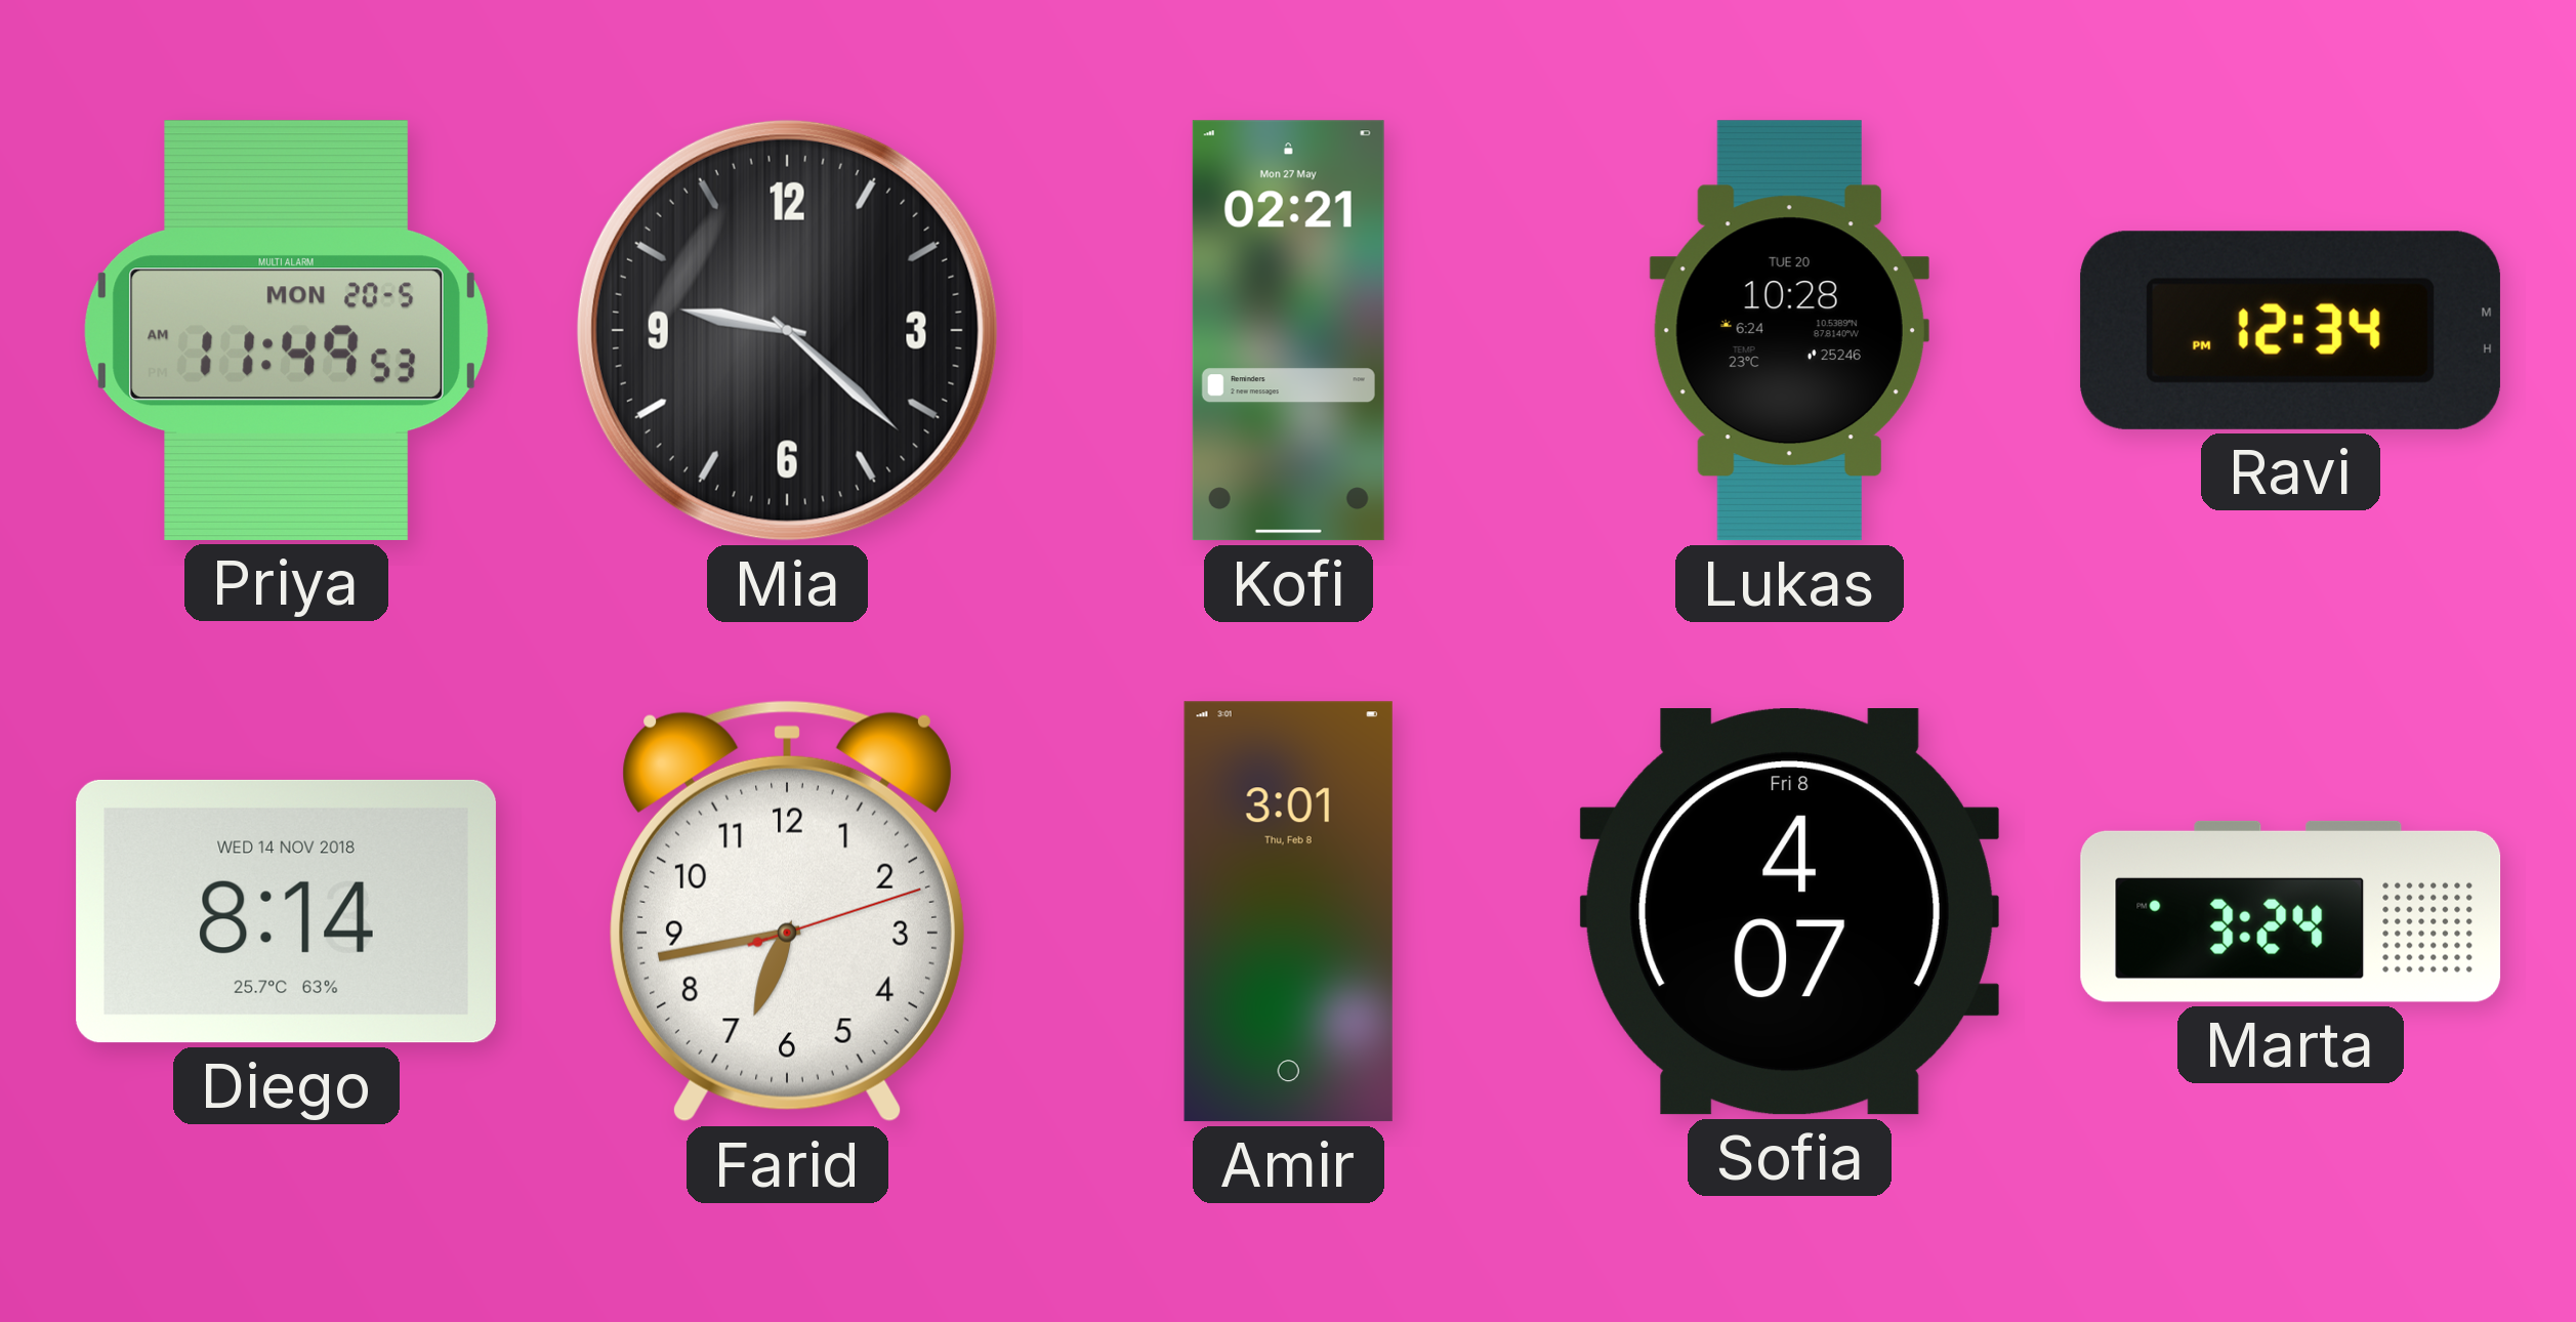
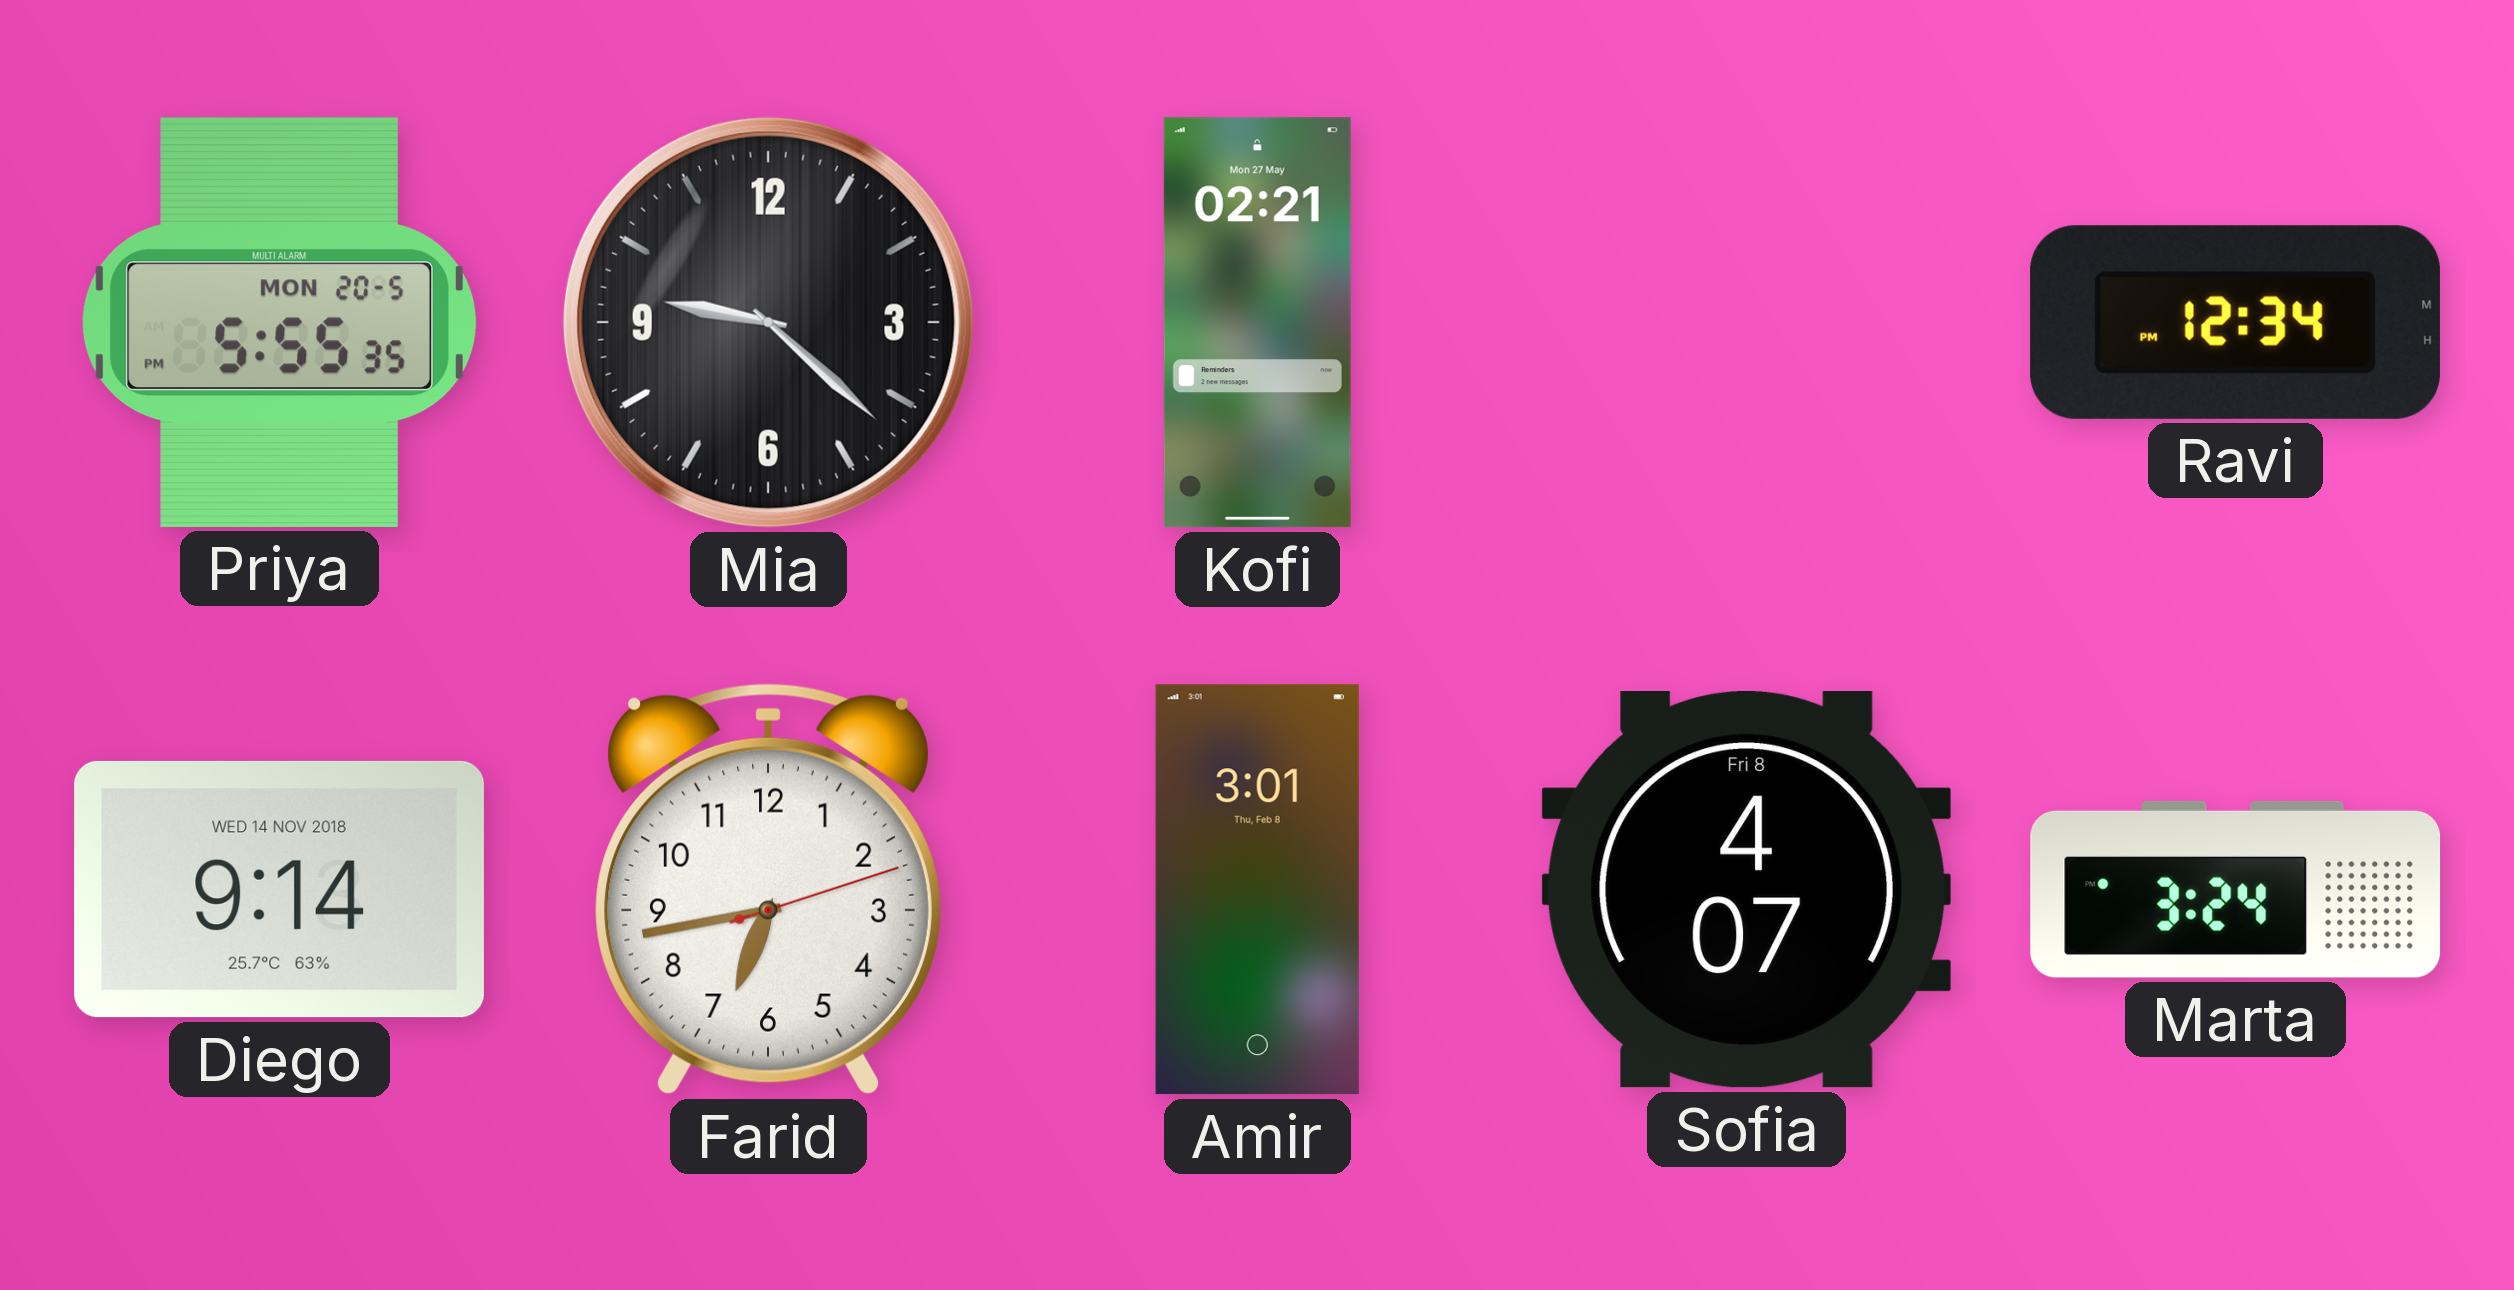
Priya: 11:49 -> 5:55
Lukas: 10:28 -> none
Diego: 8:14 -> 9:14
